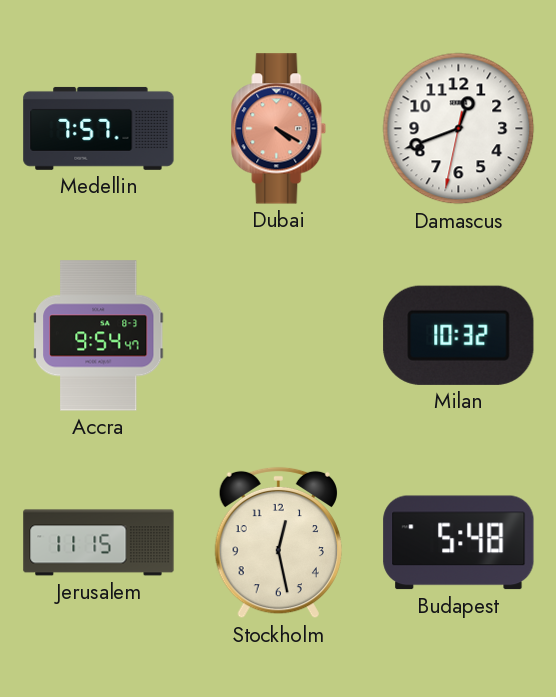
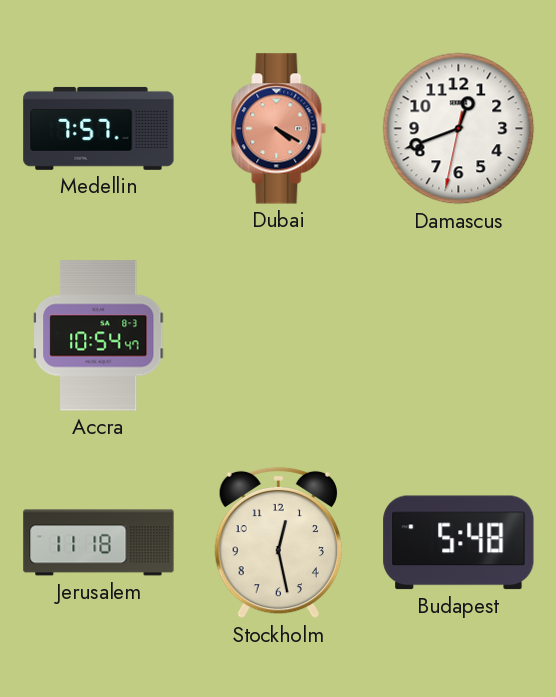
Accra: 9:54 -> 10:54
Milan: 10:32 -> none
Jerusalem: 11:15 -> 11:18
